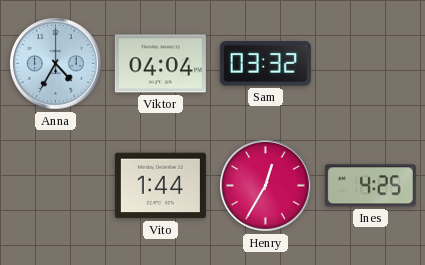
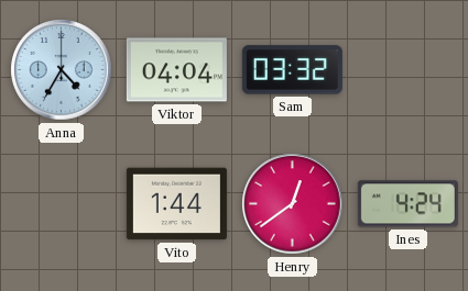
Henry: 12:35 -> 12:39
Ines: 4:25 -> 4:24
